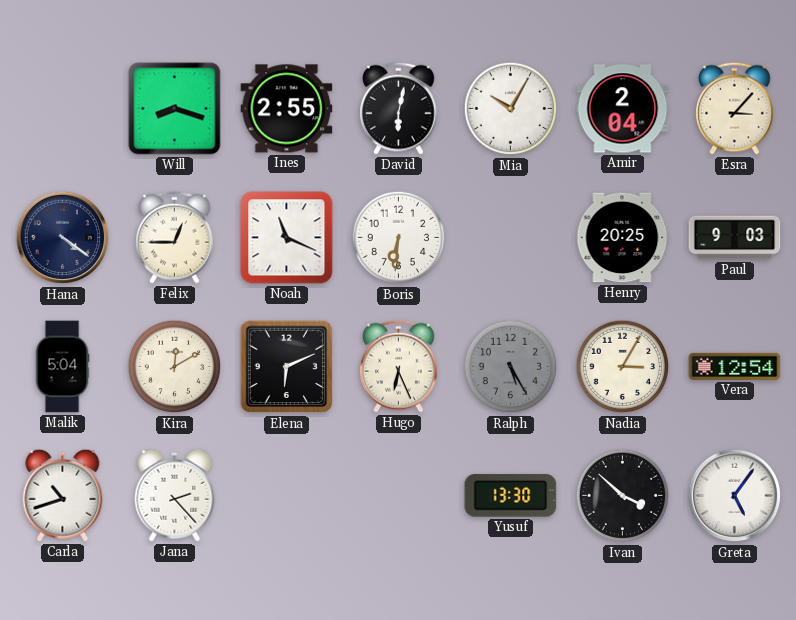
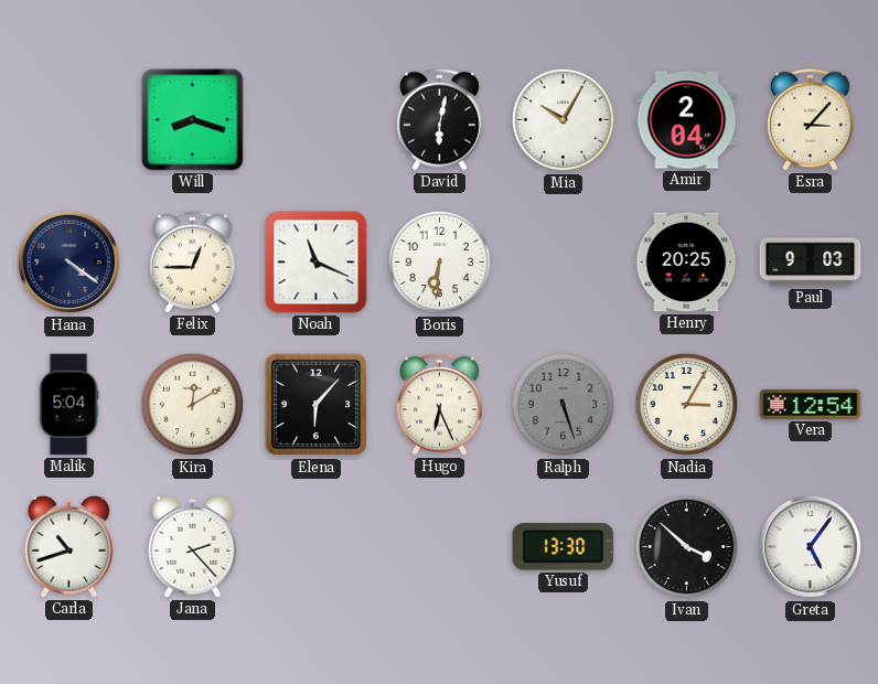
Ines: 2:55 -> none
Elena: 6:11 -> 6:07
Ralph: 5:25 -> 5:27
